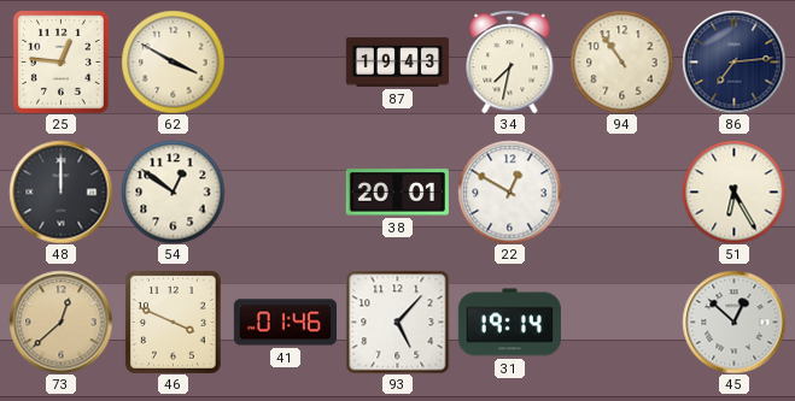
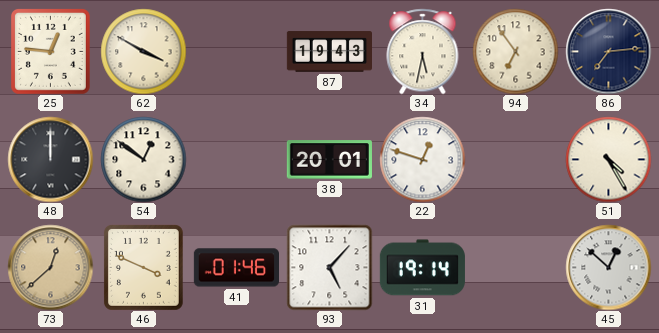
34: 7:32 -> 5:32
94: 10:54 -> 6:54
22: 12:50 -> 12:48
51: 6:25 -> 4:25
